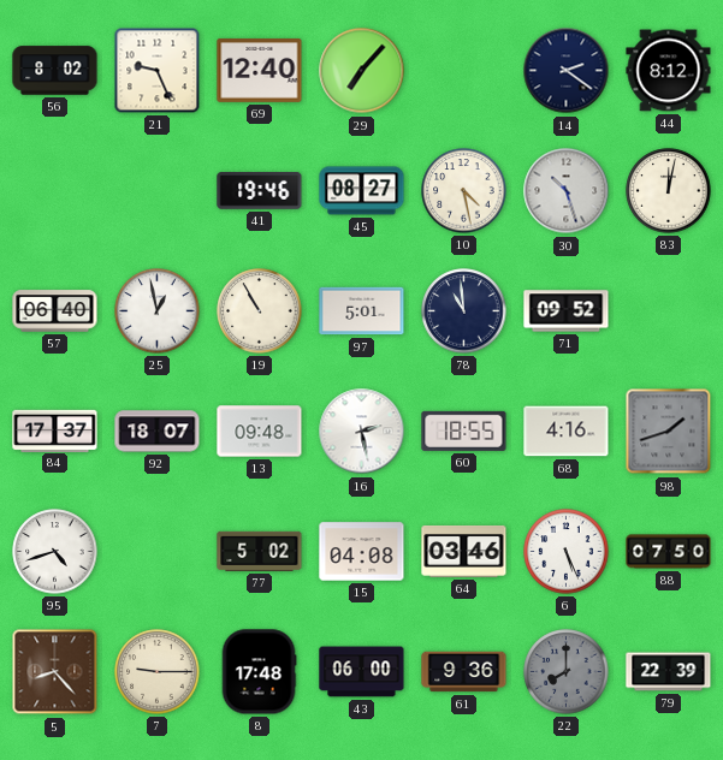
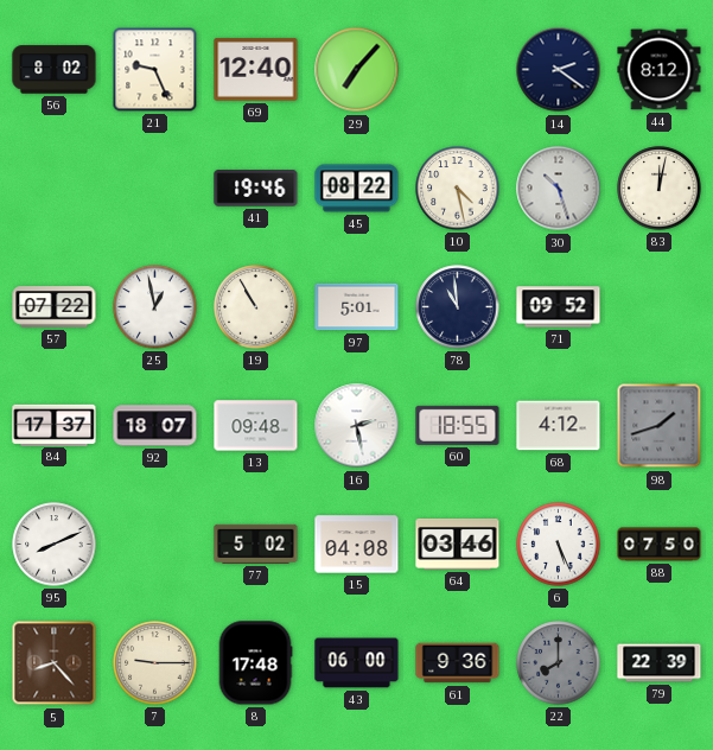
45: 08:27 -> 08:22
57: 06:40 -> 07:22
68: 4:16 -> 4:12
95: 4:42 -> 8:11
